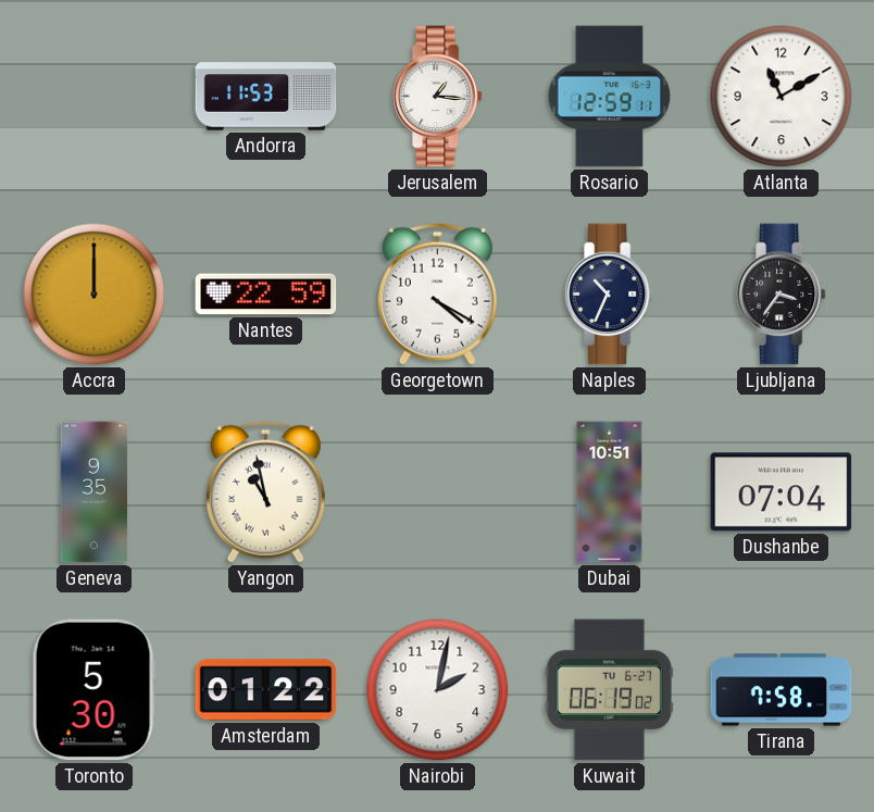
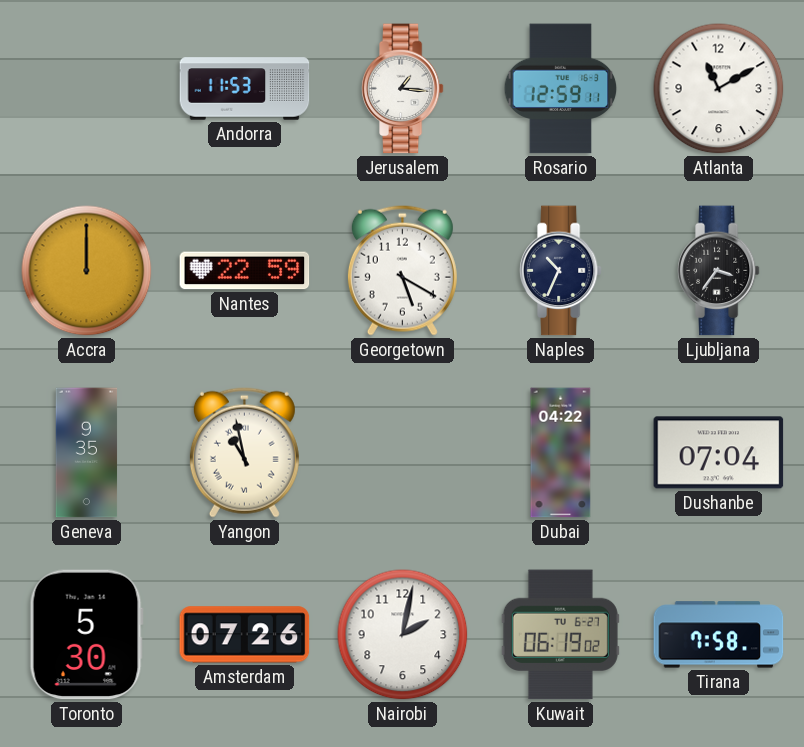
Georgetown: 4:20 -> 5:20
Dubai: 10:51 -> 04:22
Amsterdam: 01:22 -> 07:26
